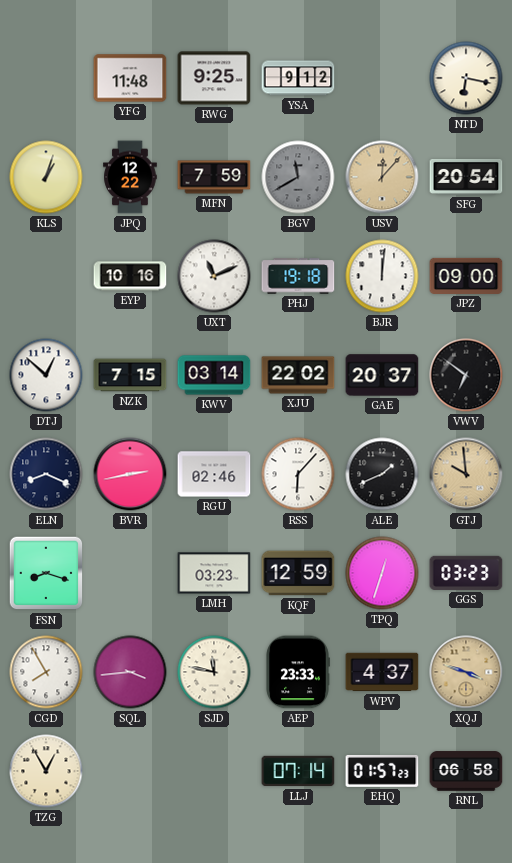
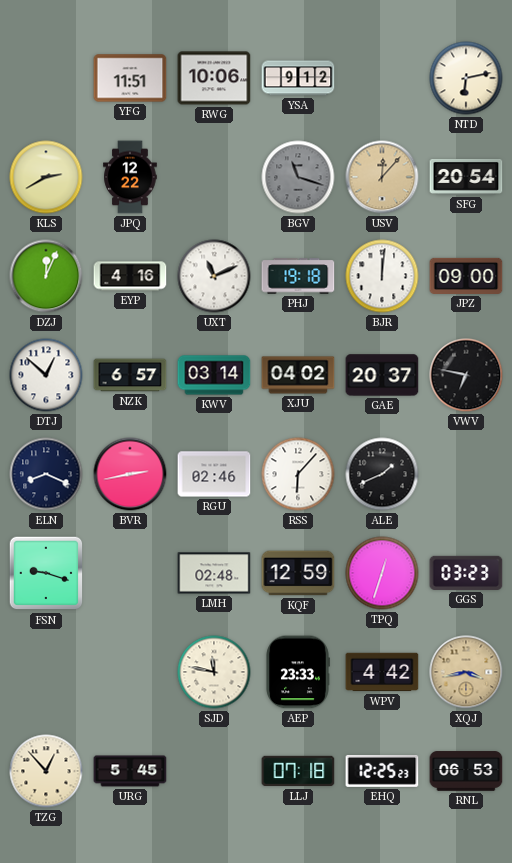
YFG: 11:48 -> 11:51
RWG: 9:25 -> 10:06
NTD: 6:17 -> 6:13
KLS: 1:03 -> 2:40
MFN: 7:59 -> none
BGV: 11:40 -> 11:18
DZJ: none -> 12:04
EYP: 10:16 -> 4:16
NZK: 7:15 -> 6:57
XJU: 22:02 -> 04:02
VWV: 6:51 -> 6:47
GTJ: 9:59 -> none
FSN: 8:18 -> 9:18
LMH: 03:23 -> 02:48
CGD: 7:55 -> none
SQL: 3:44 -> none
WPV: 4:37 -> 4:42
XQJ: 3:48 -> 3:43
TZG: 12:55 -> 12:53
URG: none -> 5:45
LLJ: 07:14 -> 07:18
EHQ: 01:57 -> 12:25
RNL: 06:58 -> 06:53
